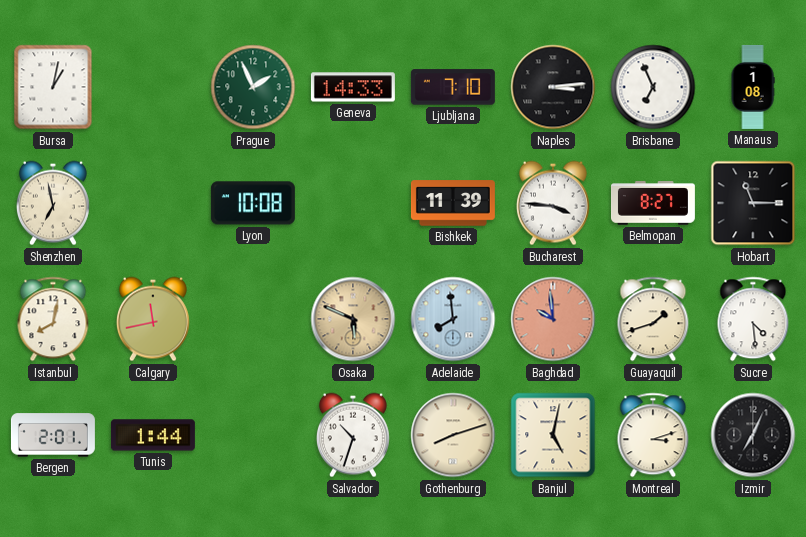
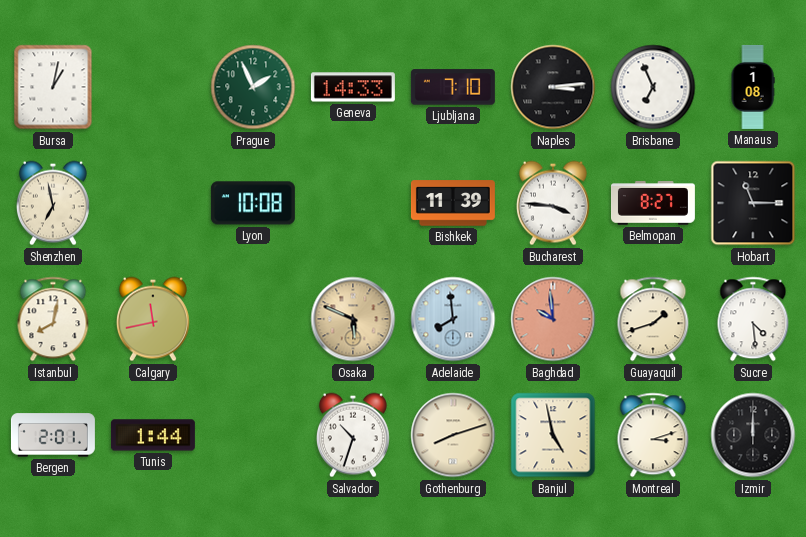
Banjul: 5:02 -> 4:58
Izmir: 7:04 -> 12:00
